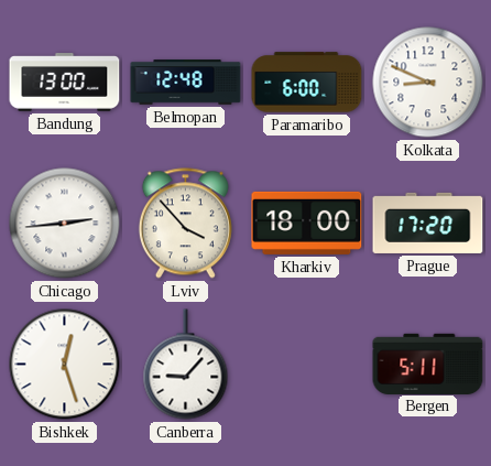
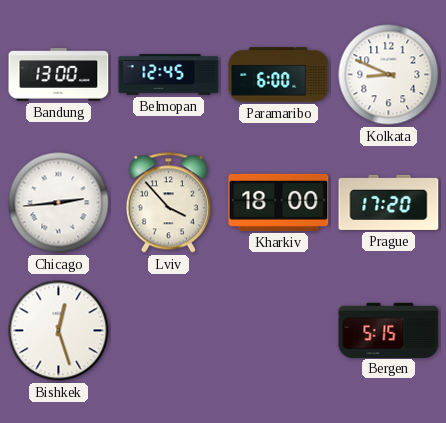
Belmopan: 12:48 -> 12:45
Canberra: 9:07 -> none
Bergen: 5:11 -> 5:15
